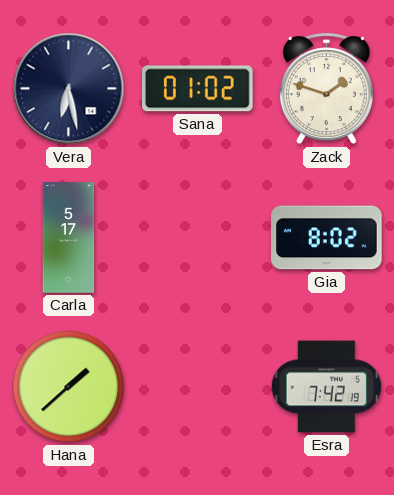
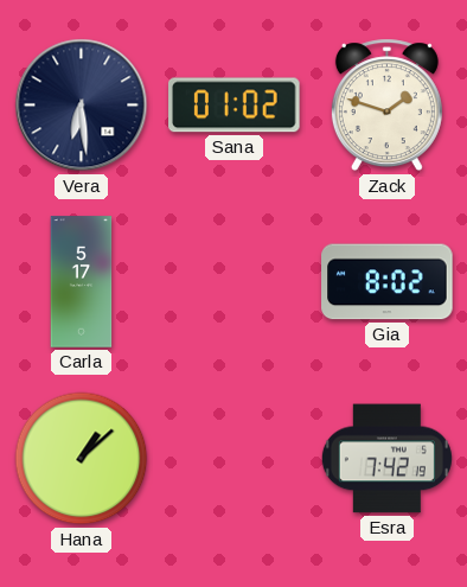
Vera: 6:28 -> 6:29
Hana: 1:38 -> 1:08
